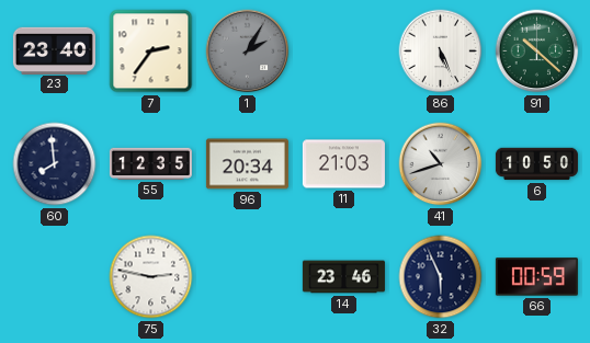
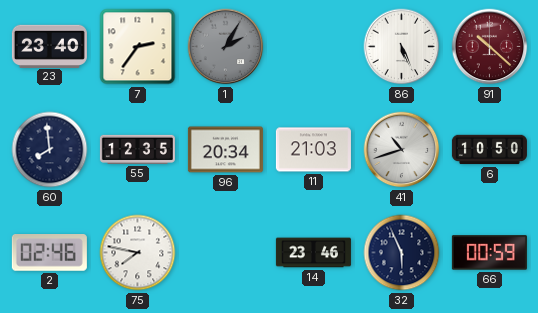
91 dial: green -> burgundy
2: none -> 02:46
75: 2:47 -> 7:47
